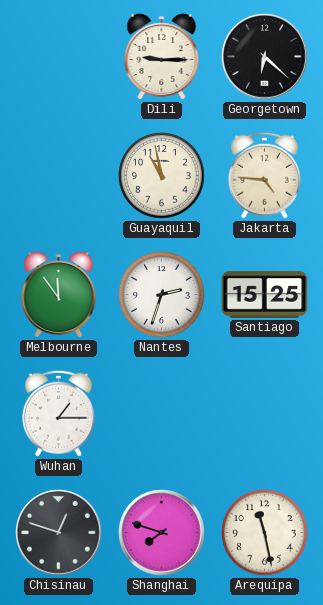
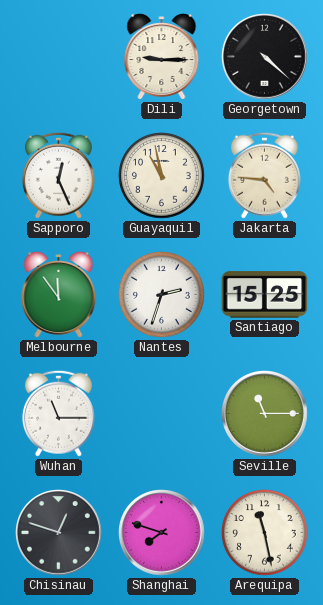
Georgetown: 6:22 -> 4:22
Sapporo: none -> 12:26
Wuhan: 1:15 -> 11:15
Seville: none -> 11:15
